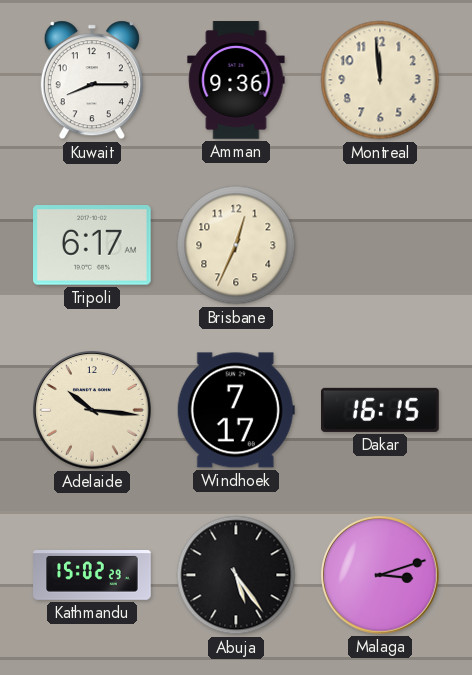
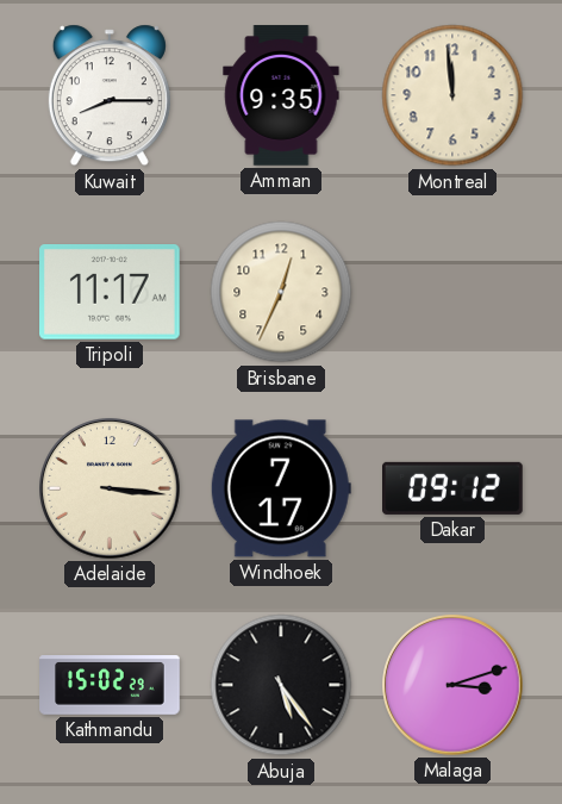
Amman: 9:36 -> 9:35
Tripoli: 6:17 -> 11:17
Adelaide: 10:16 -> 3:16
Dakar: 16:15 -> 09:12
